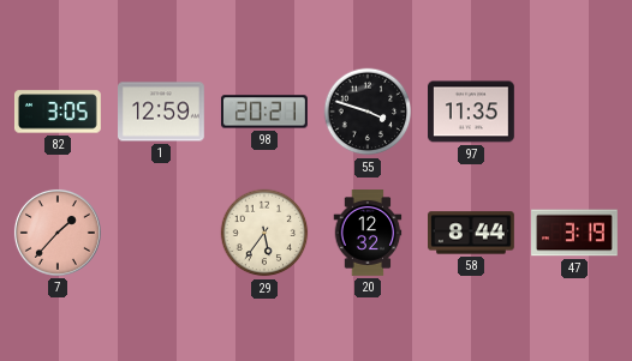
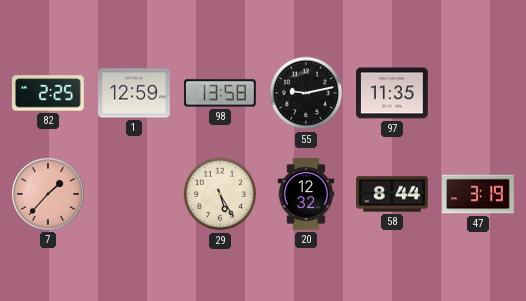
82: 3:05 -> 2:25
98: 20:21 -> 13:58
55: 3:48 -> 9:13
29: 5:36 -> 5:25
